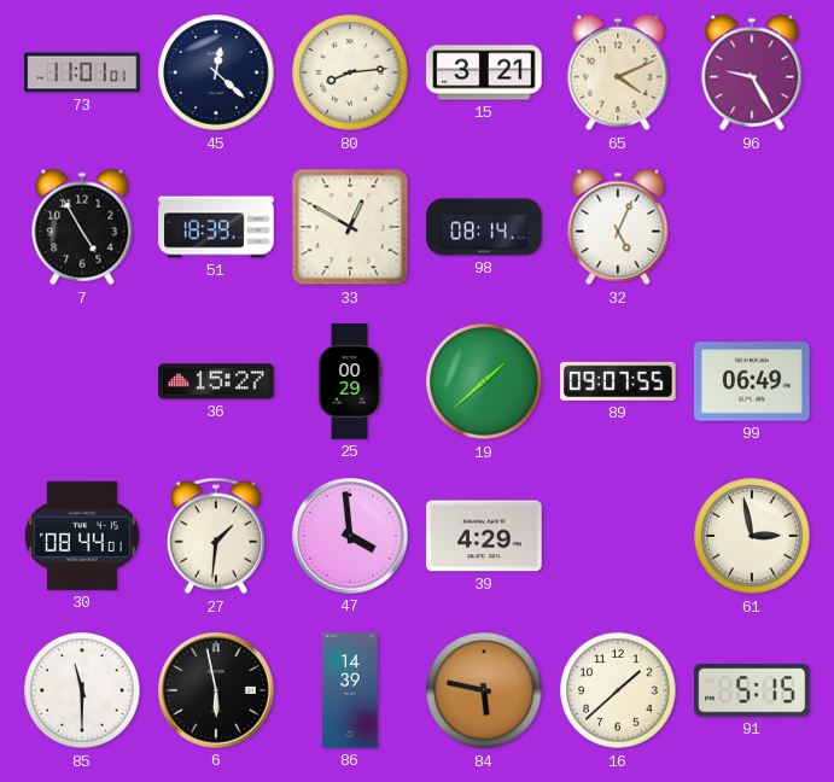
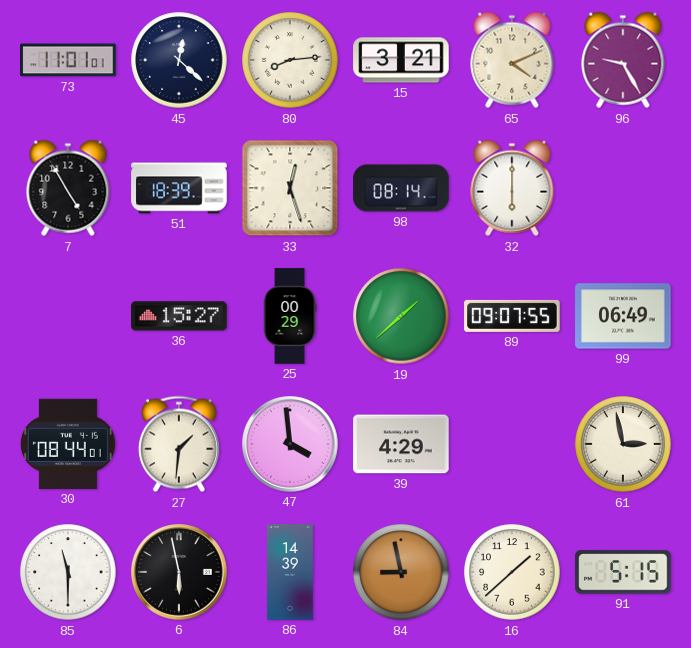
33: 12:50 -> 12:27
32: 5:04 -> 6:00
84: 5:47 -> 8:58
